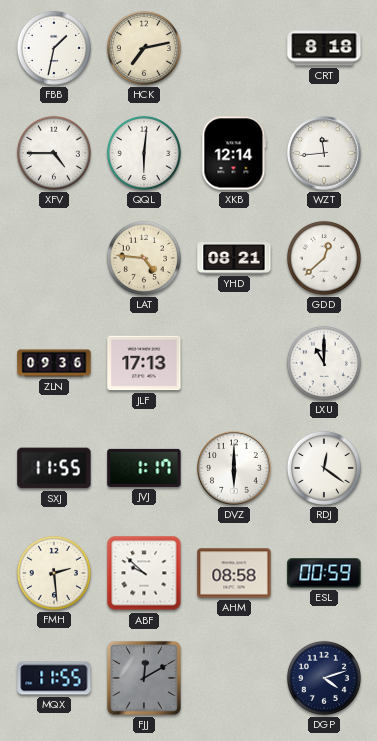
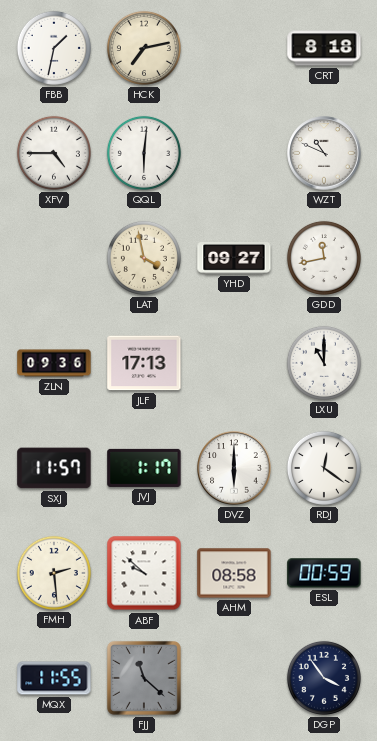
XKB: 12:14 -> none
WZT: 11:44 -> 10:49
LAT: 4:46 -> 3:58
YHD: 08:21 -> 09:27
GDD: 12:38 -> 11:43
SXJ: 11:55 -> 11:57
FJJ: 12:10 -> 11:22
DGP: 4:12 -> 3:54
